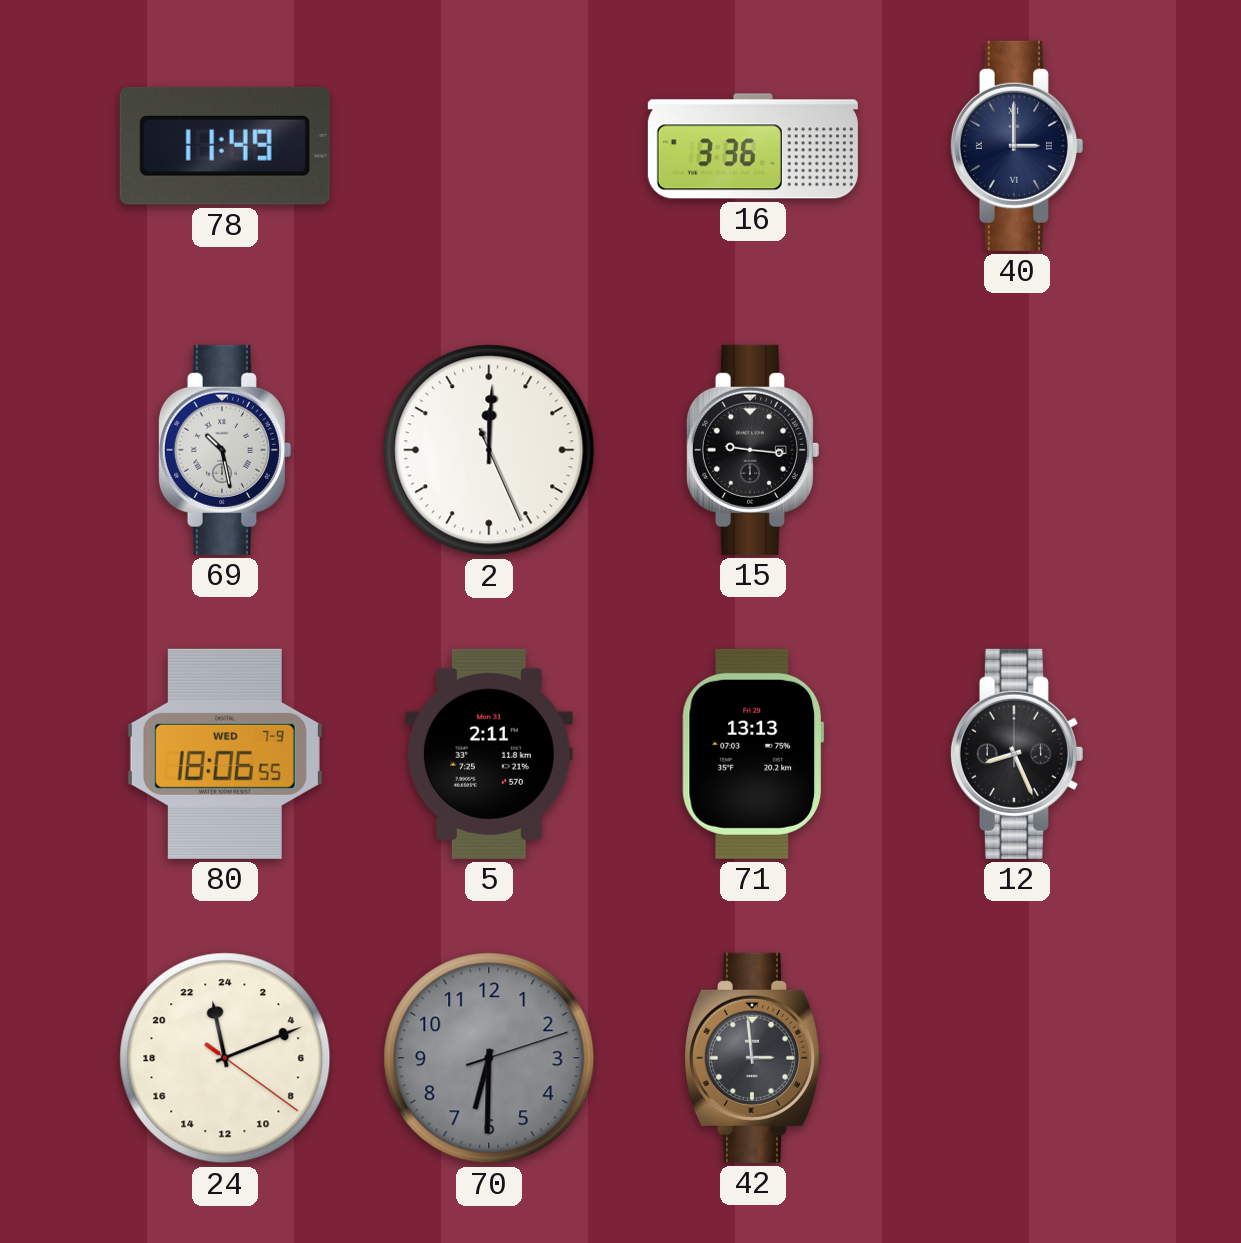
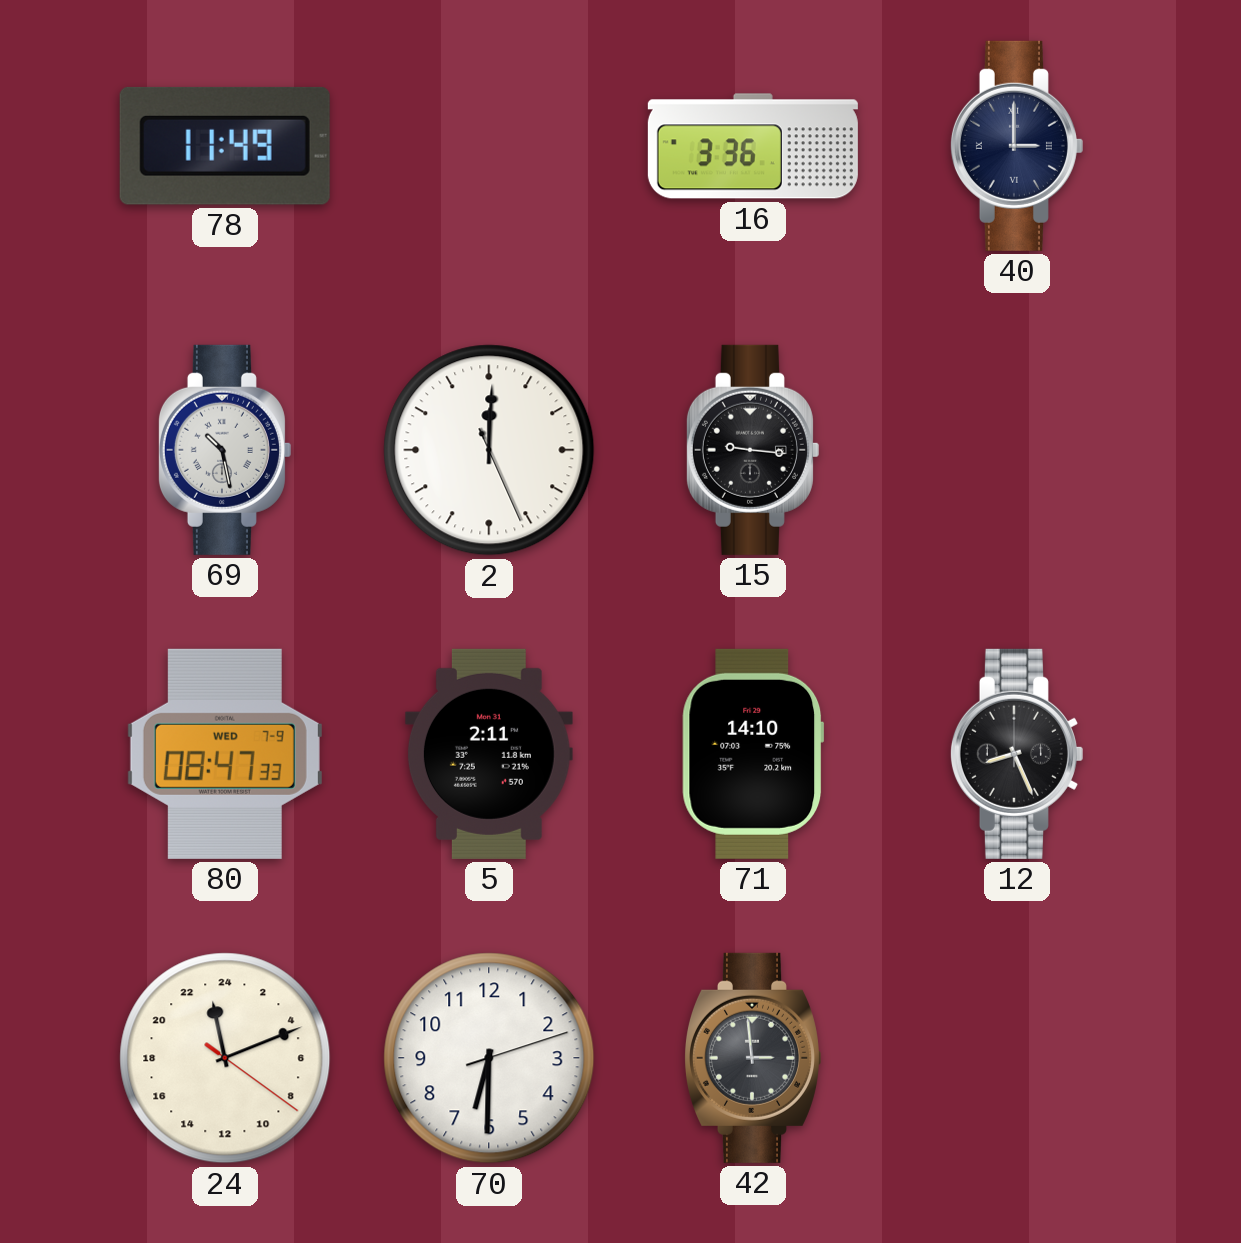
80: 18:06 -> 08:47
71: 13:13 -> 14:10
70 dial: grey -> white
